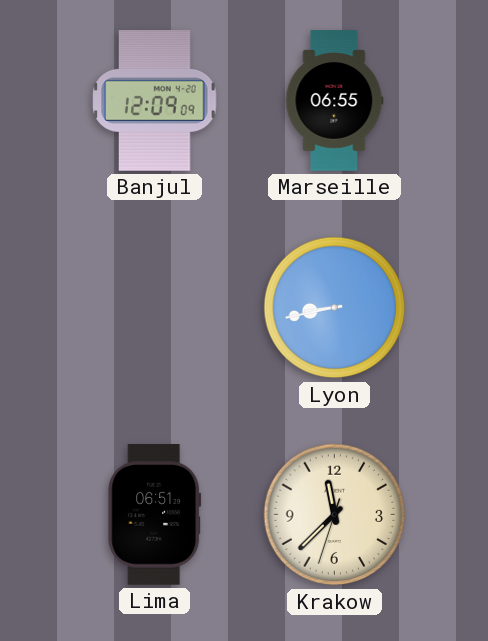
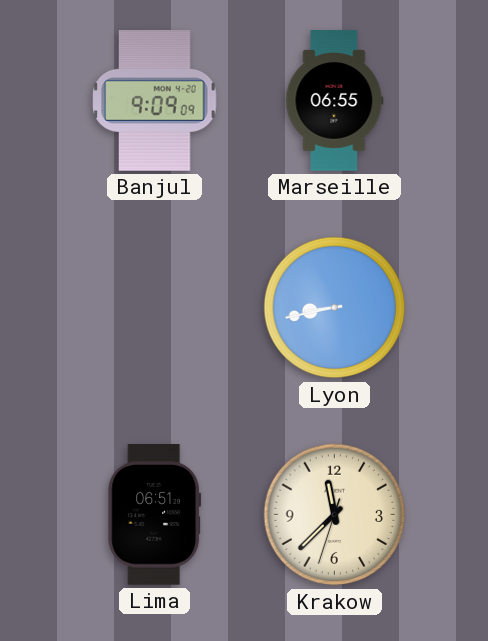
Banjul: 12:09 -> 9:09
